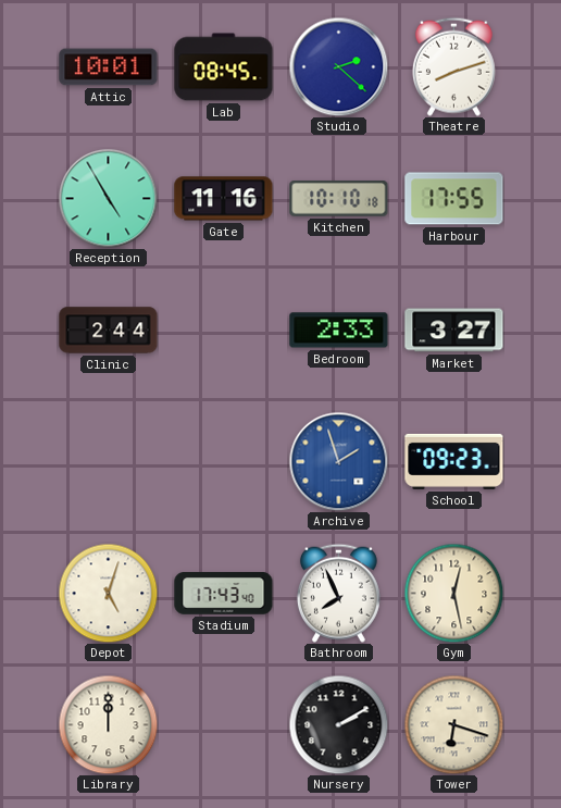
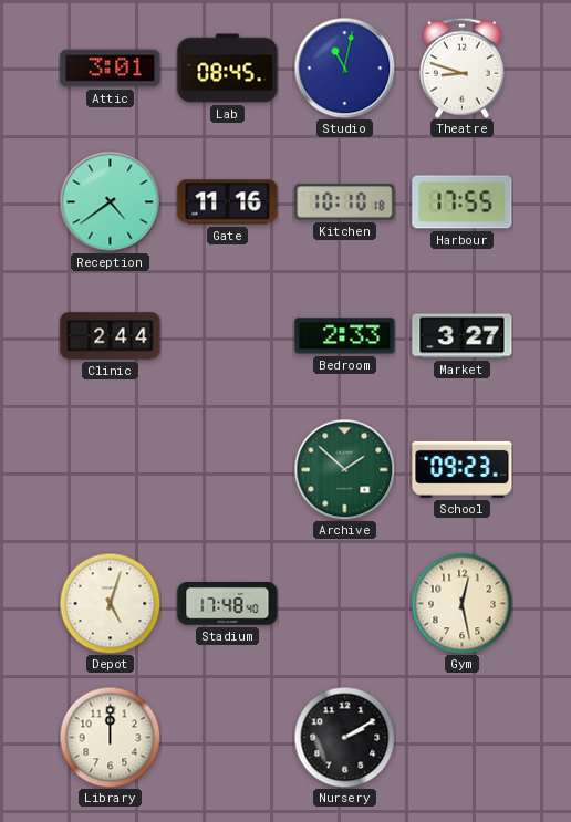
Attic: 10:01 -> 3:01
Studio: 2:22 -> 11:02
Theatre: 8:12 -> 8:48
Reception: 4:55 -> 4:39
Archive: 1:57 -> 1:52
Archive dial: blue -> green
Stadium: 17:43 -> 17:48
Bathroom: 7:56 -> none
Tower: 6:18 -> none
